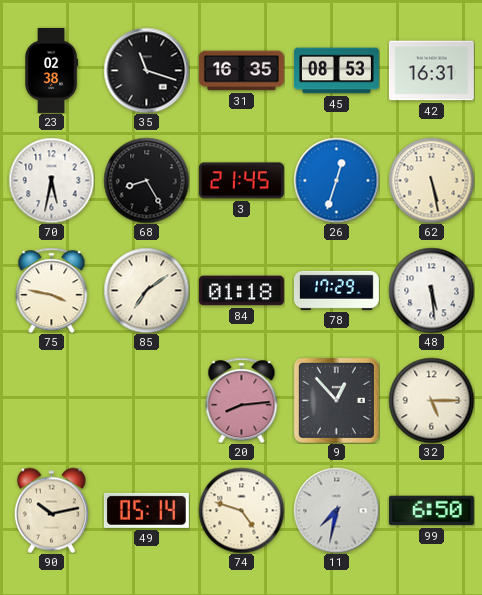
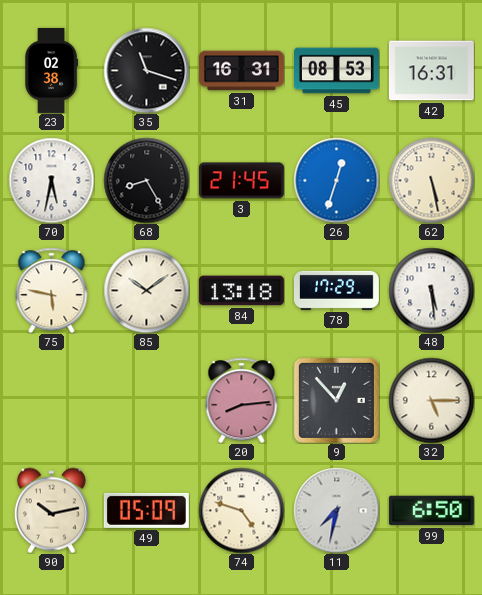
31: 16:35 -> 16:31
75: 3:47 -> 5:47
85: 7:09 -> 10:09
84: 01:18 -> 13:18
49: 05:14 -> 05:09
